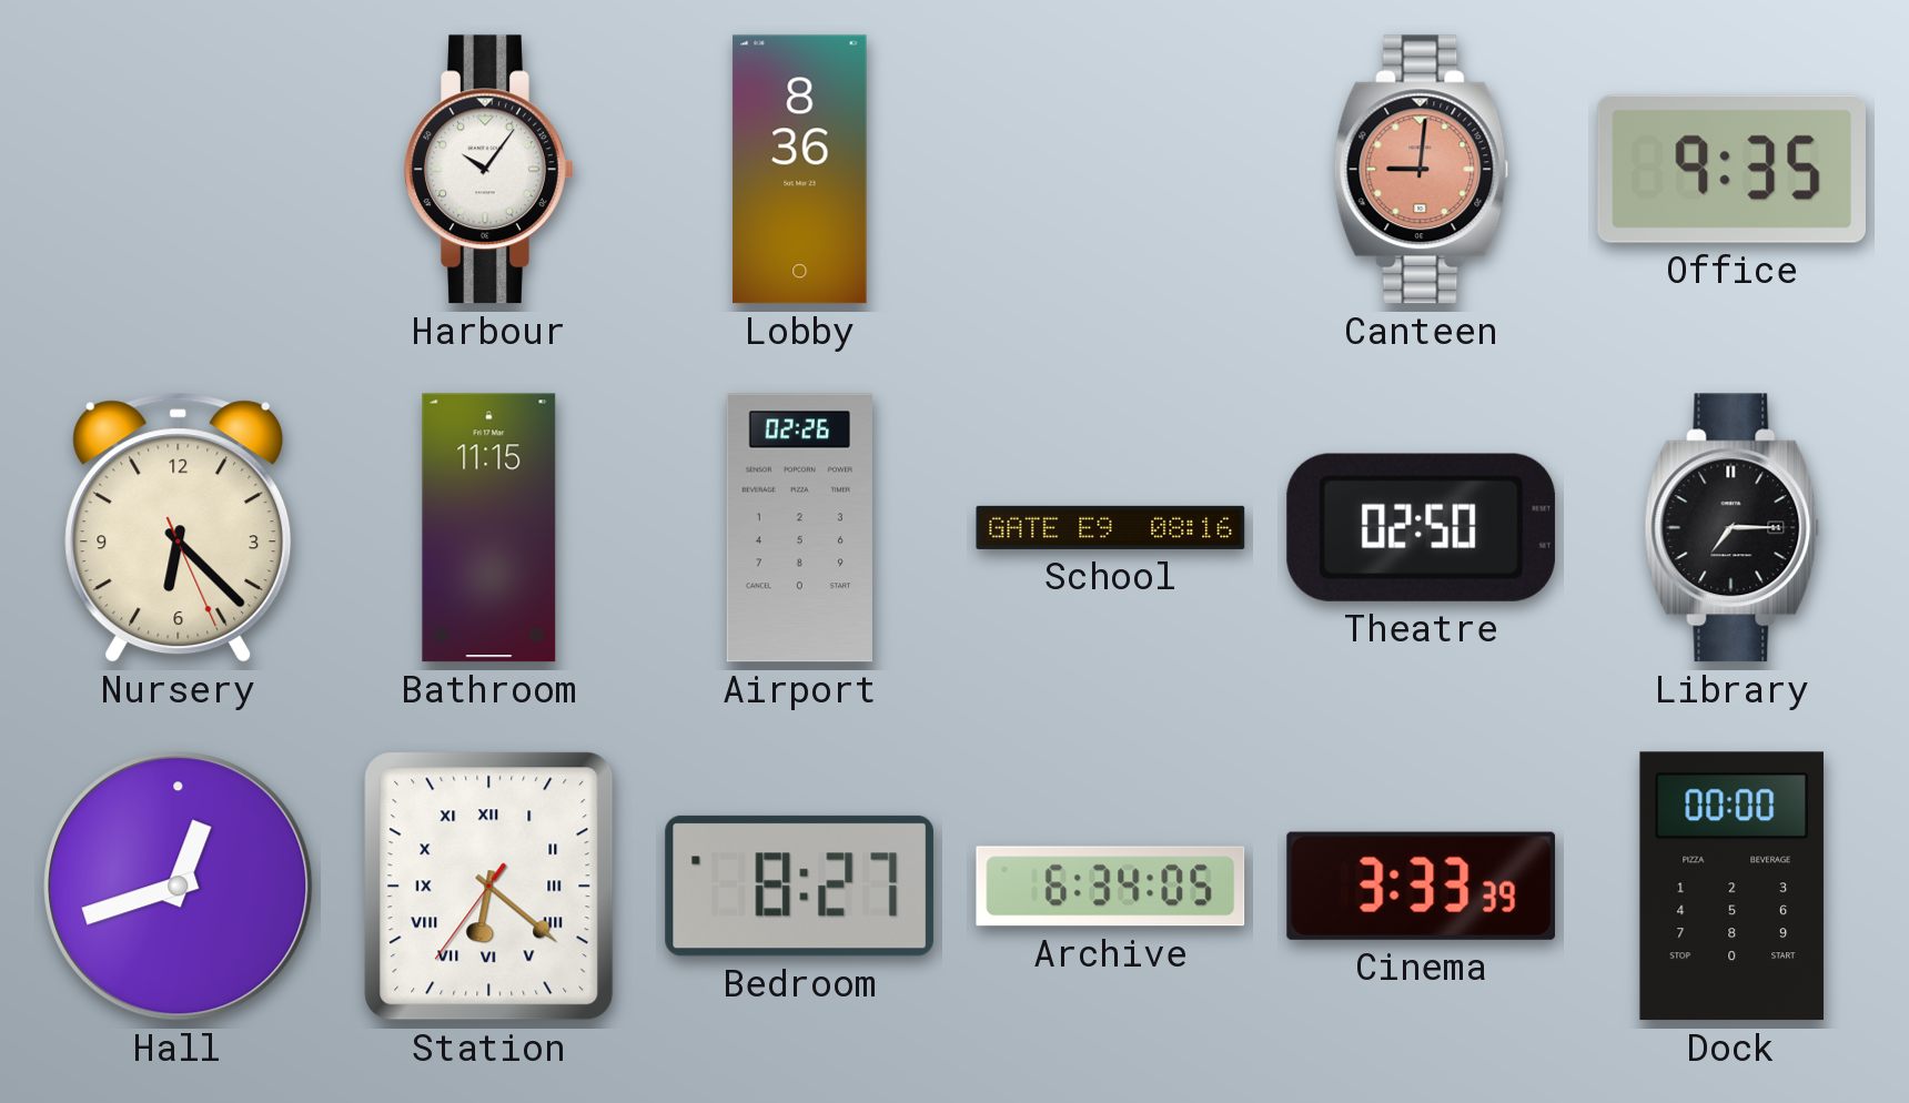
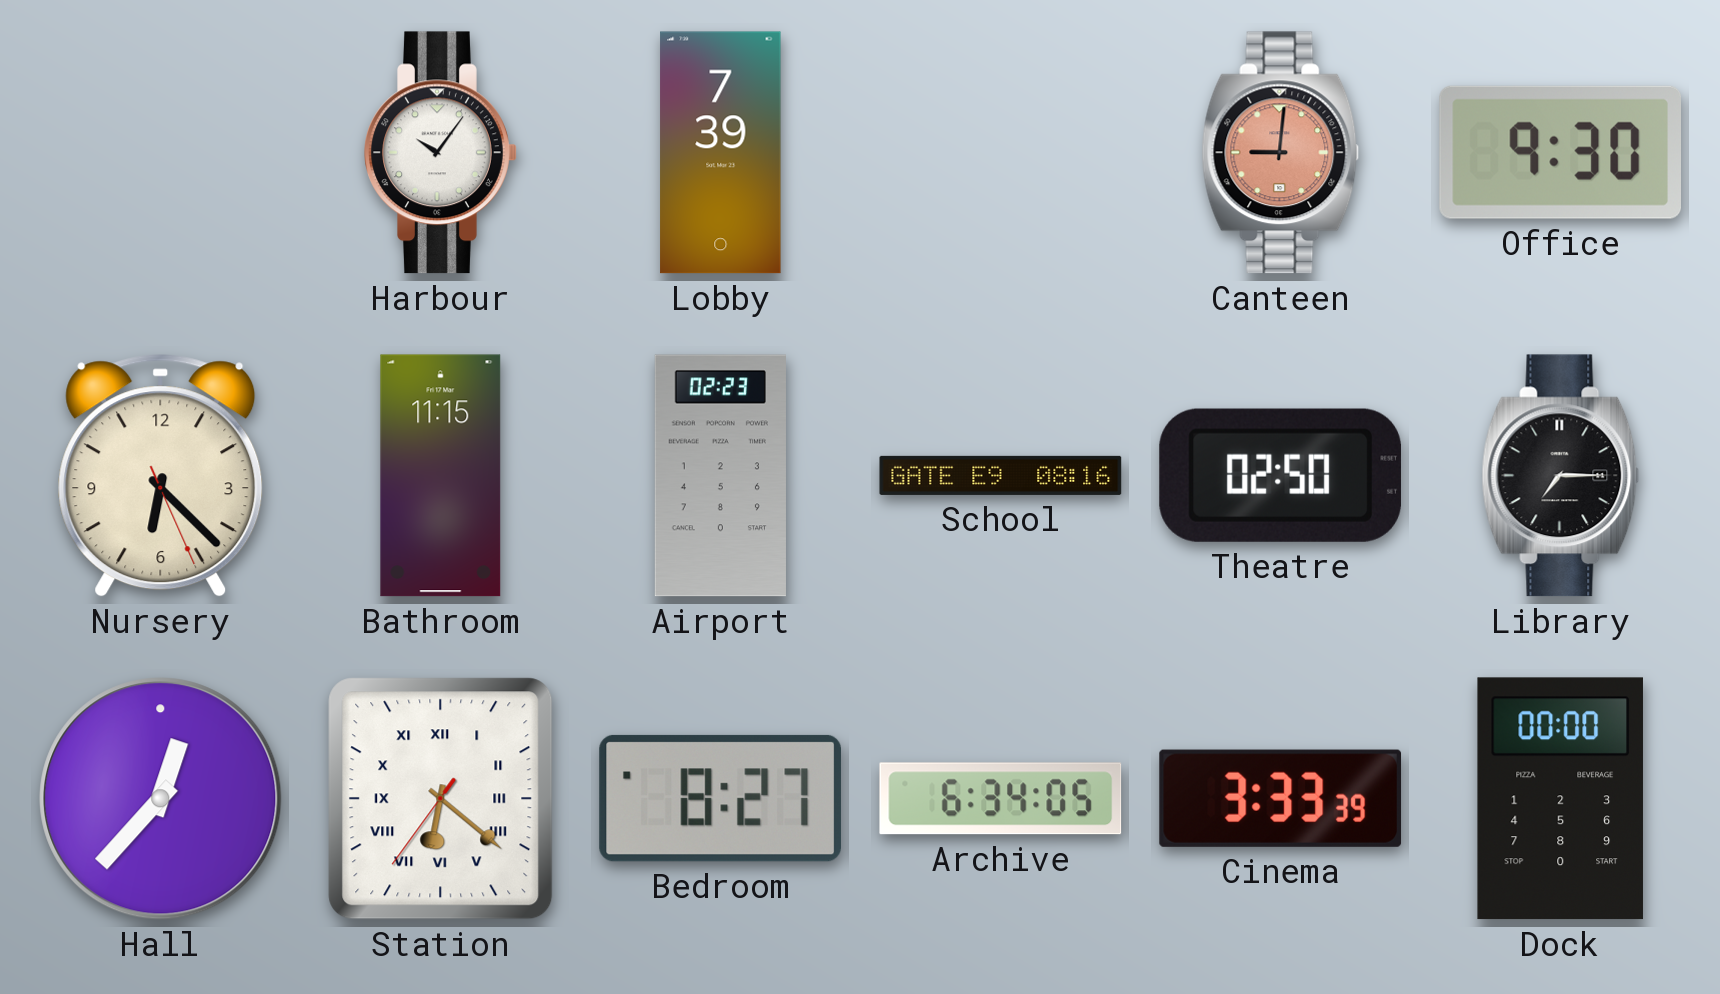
Lobby: 8:36 -> 7:39
Office: 9:35 -> 9:30
Airport: 02:26 -> 02:23
Hall: 12:42 -> 12:37
